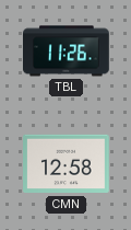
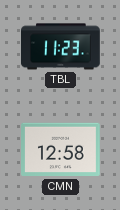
TBL: 11:26 -> 11:23
